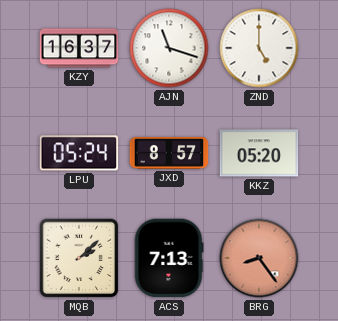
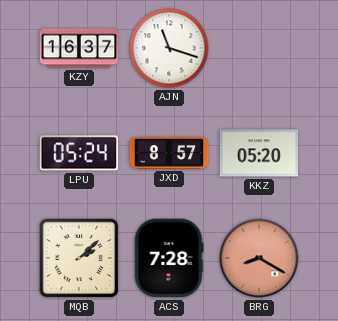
ZND: 5:00 -> none
ACS: 7:13 -> 7:28
BRG: 8:24 -> 8:20
